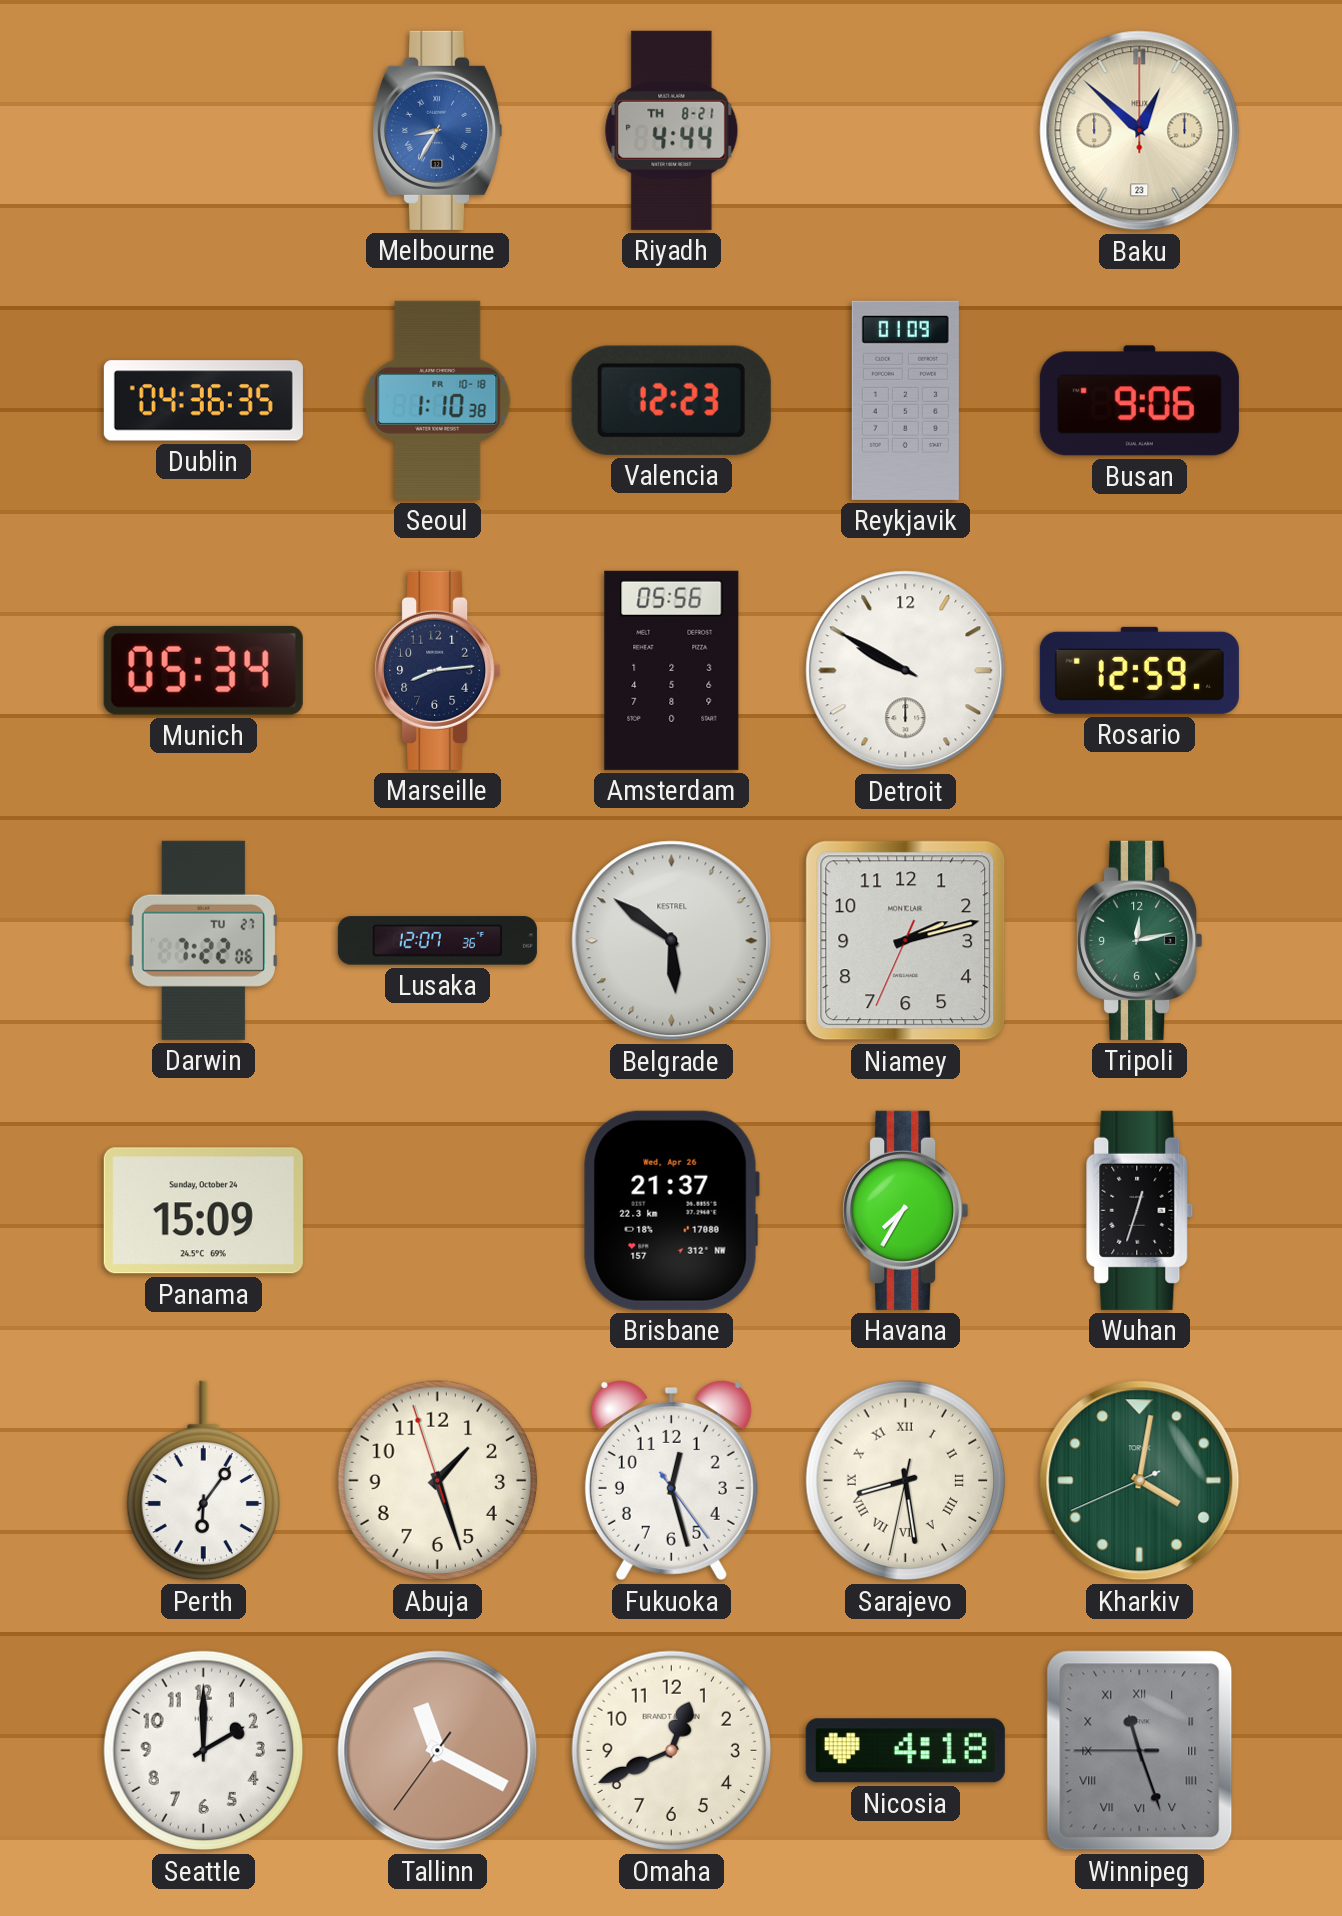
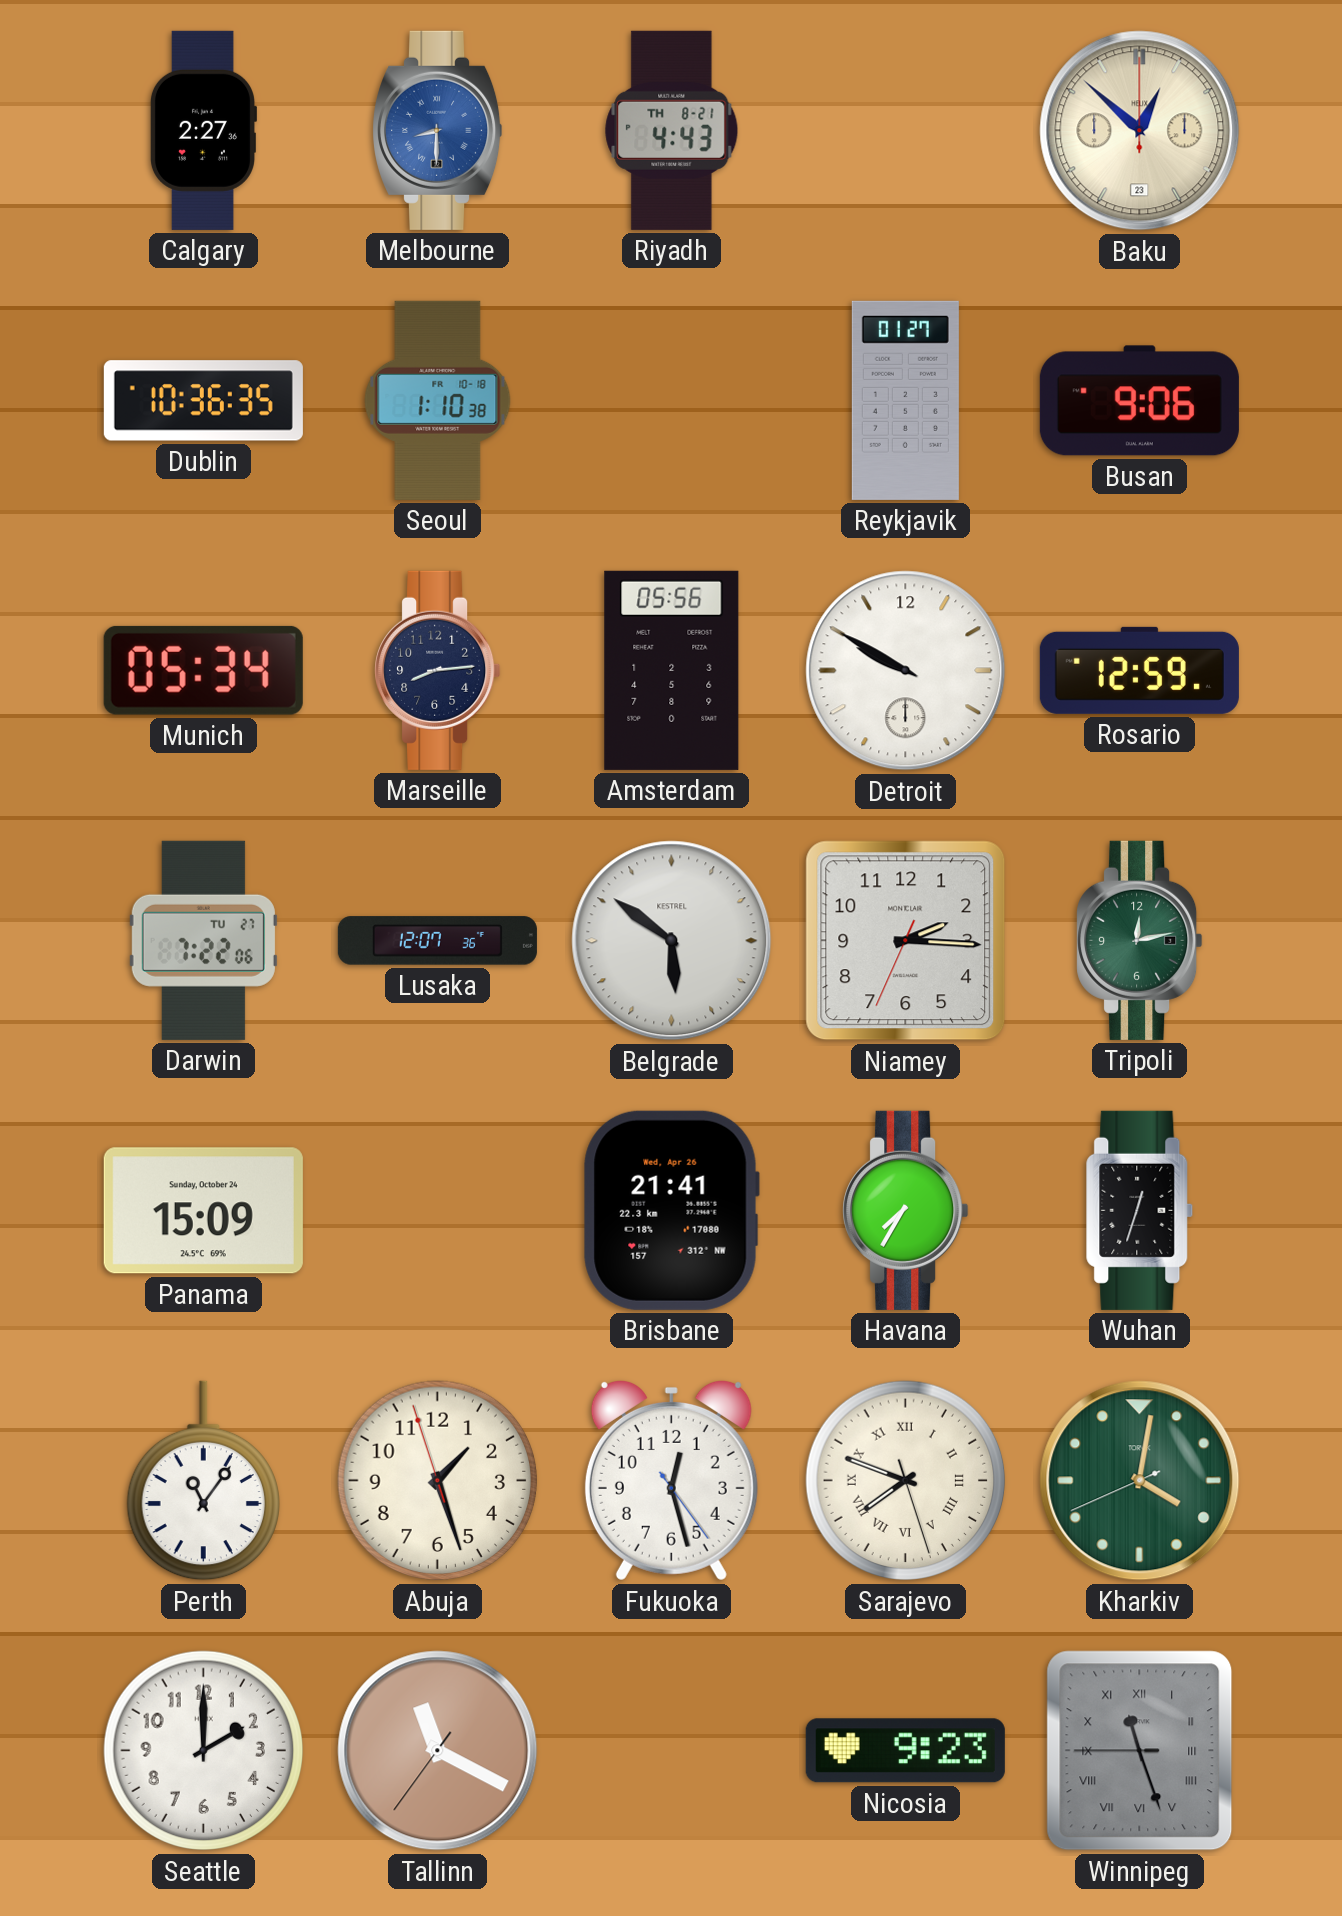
Calgary: none -> 2:27
Melbourne: 8:35 -> 8:30
Riyadh: 4:44 -> 4:43
Dublin: 04:36 -> 10:36
Valencia: 12:23 -> none
Reykjavik: 01:09 -> 01:27
Niamey: 2:12 -> 2:15
Brisbane: 21:37 -> 21:41
Perth: 6:06 -> 11:06
Sarajevo: 8:28 -> 7:48
Omaha: 12:41 -> none
Nicosia: 4:18 -> 9:23
